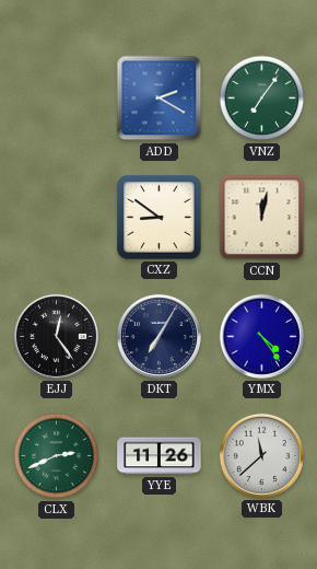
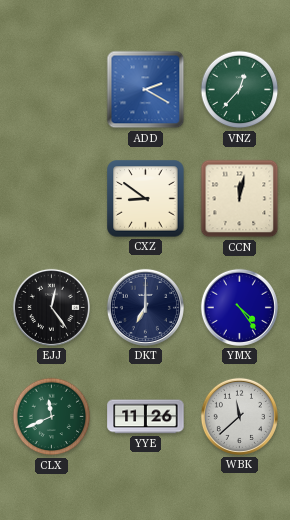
VNZ: 7:06 -> 12:37
DKT: 7:05 -> 7:00
CLX: 2:41 -> 11:41
